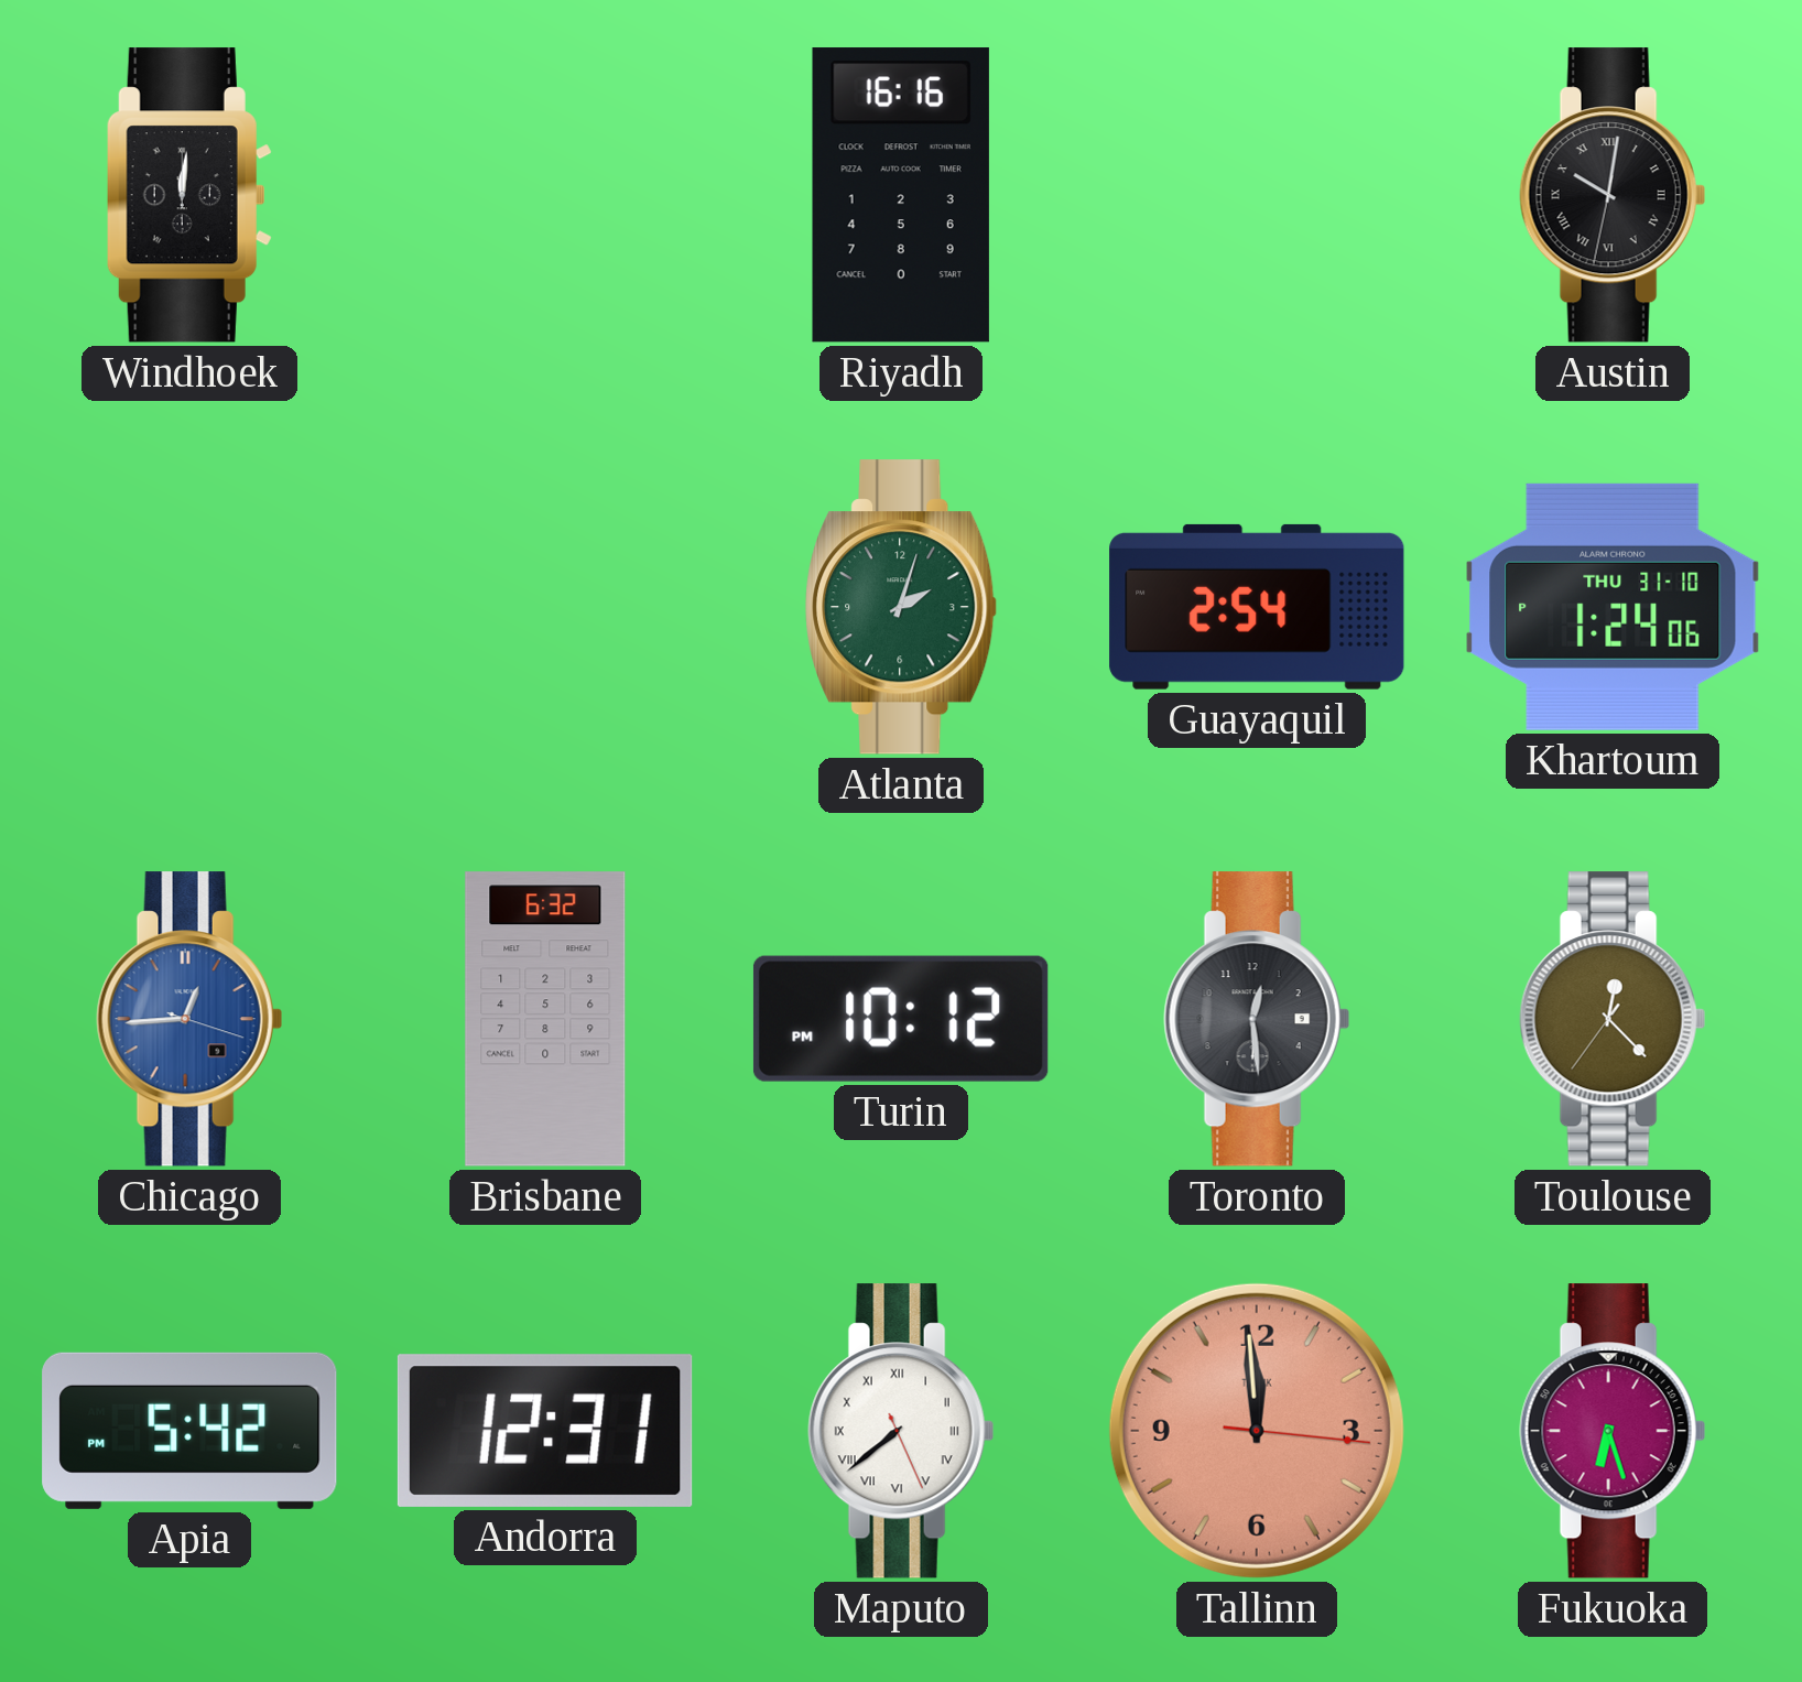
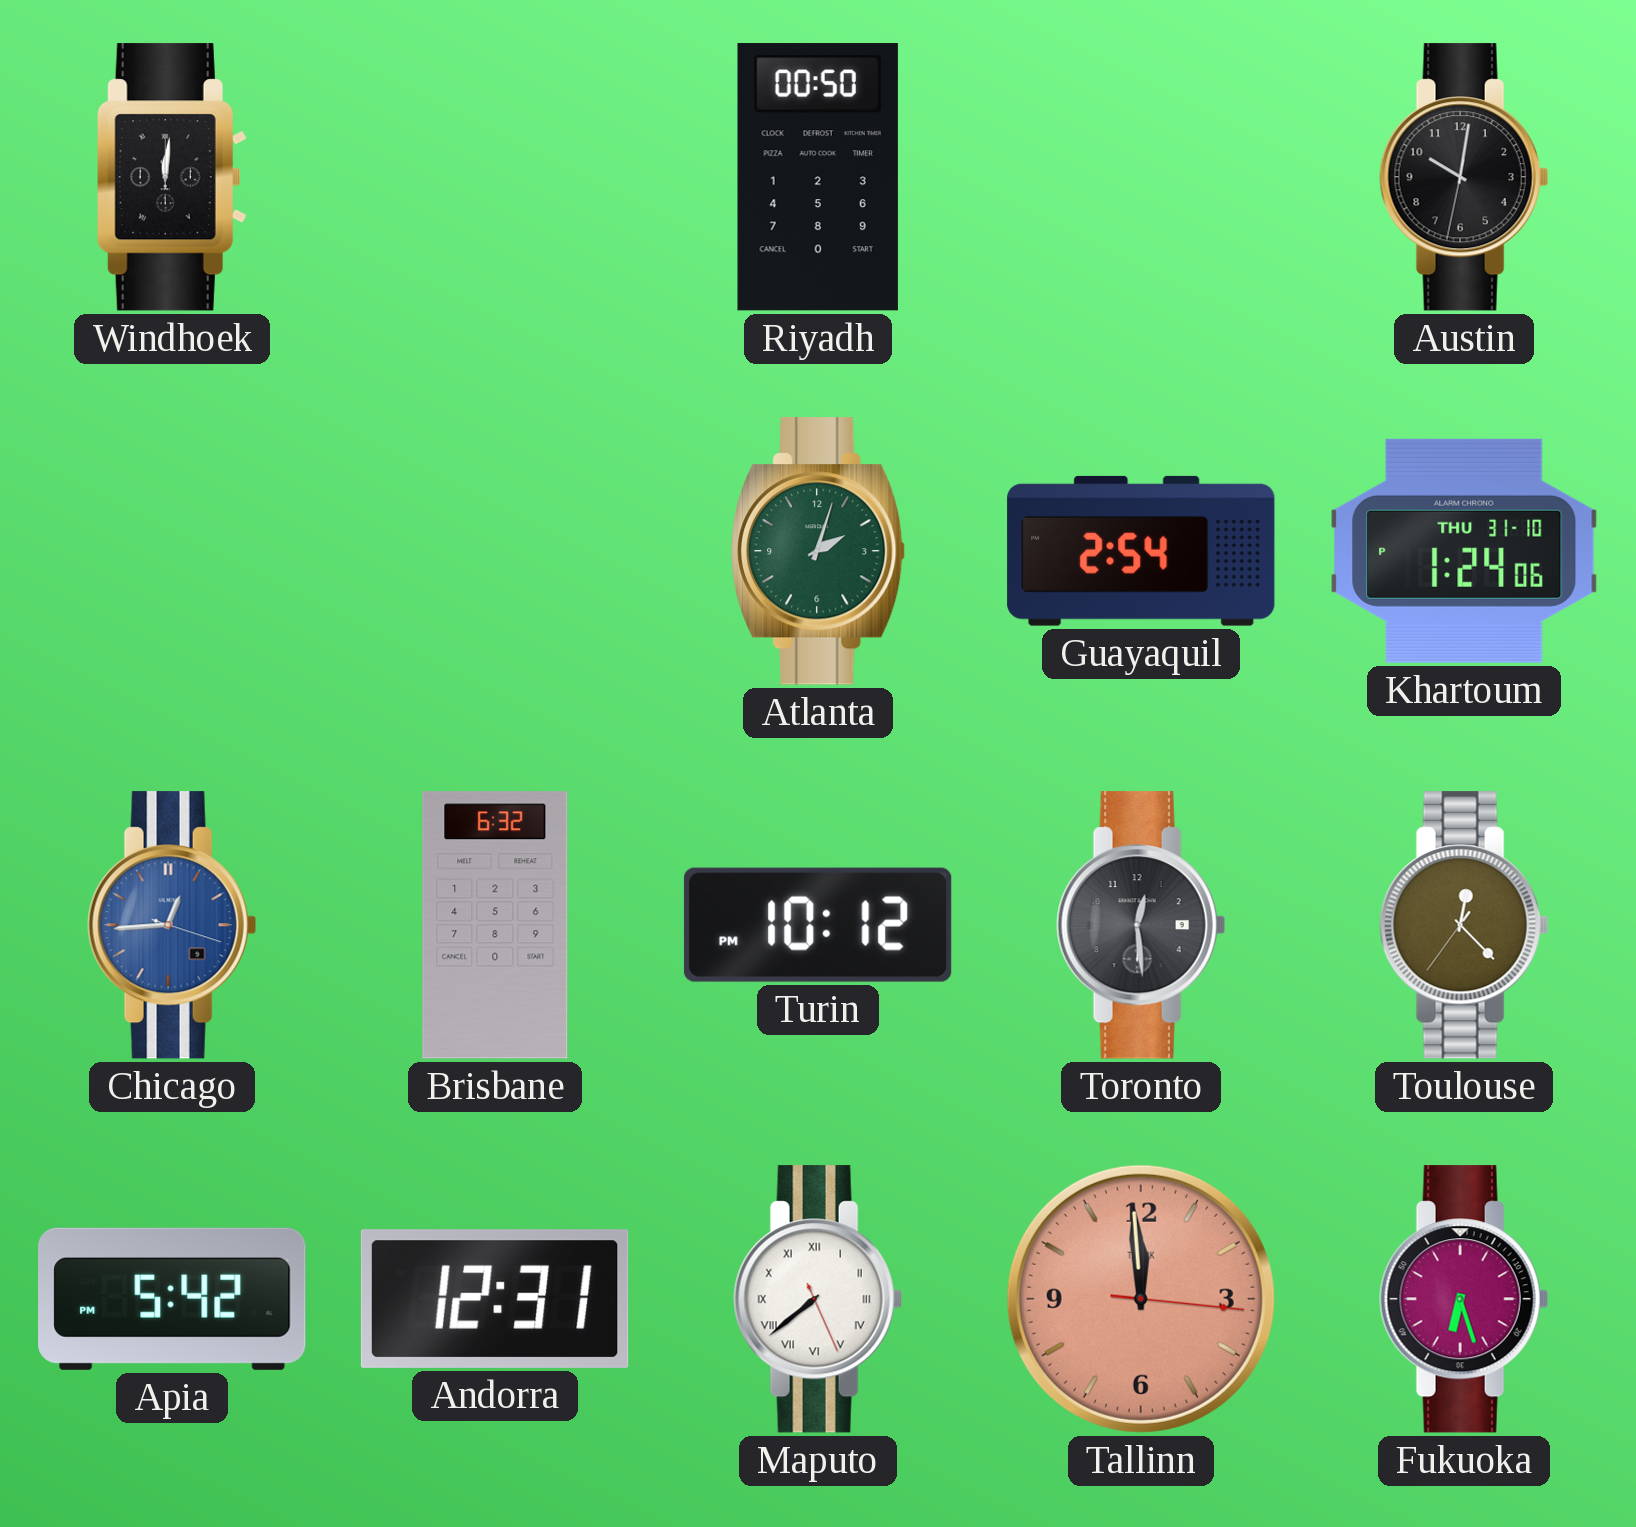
Riyadh: 16:16 -> 00:50
Austin numerals: Roman -> Arabic
